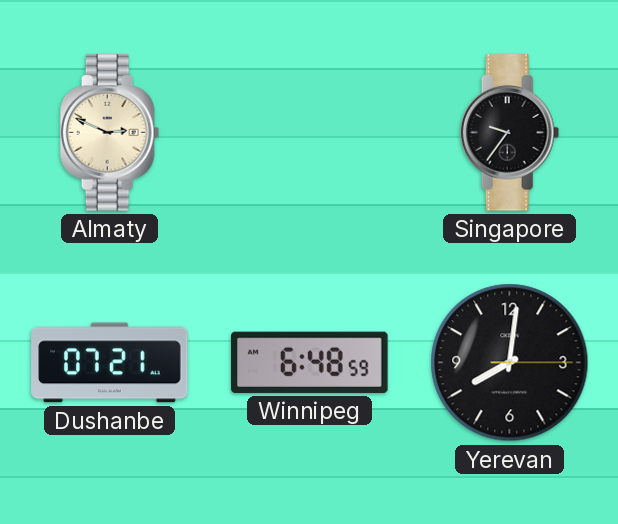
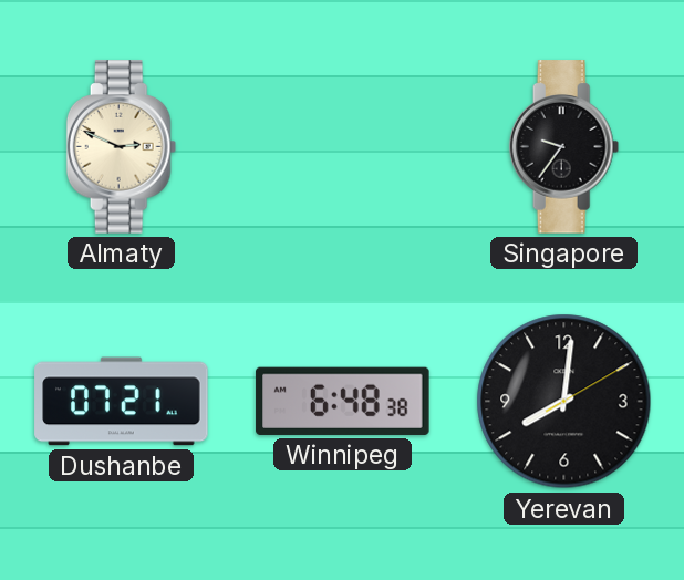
Winnipeg: 6:48:59 -> 6:48:38
Yerevan: 8:01:15 -> 8:01:10
